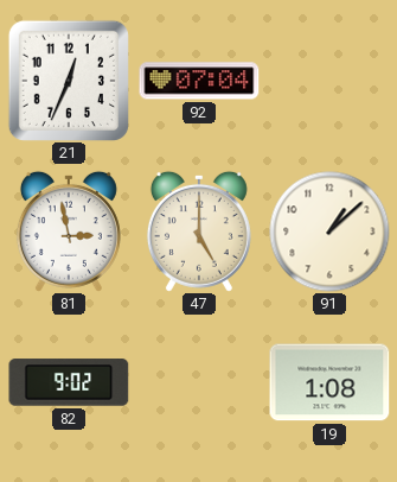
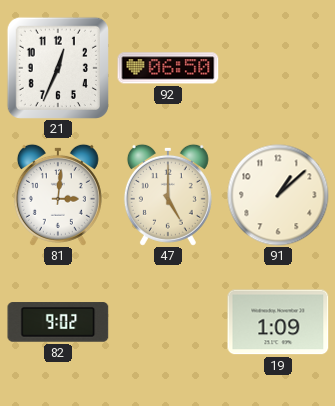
92: 07:04 -> 06:50
81: 2:58 -> 3:01
19: 1:08 -> 1:09
